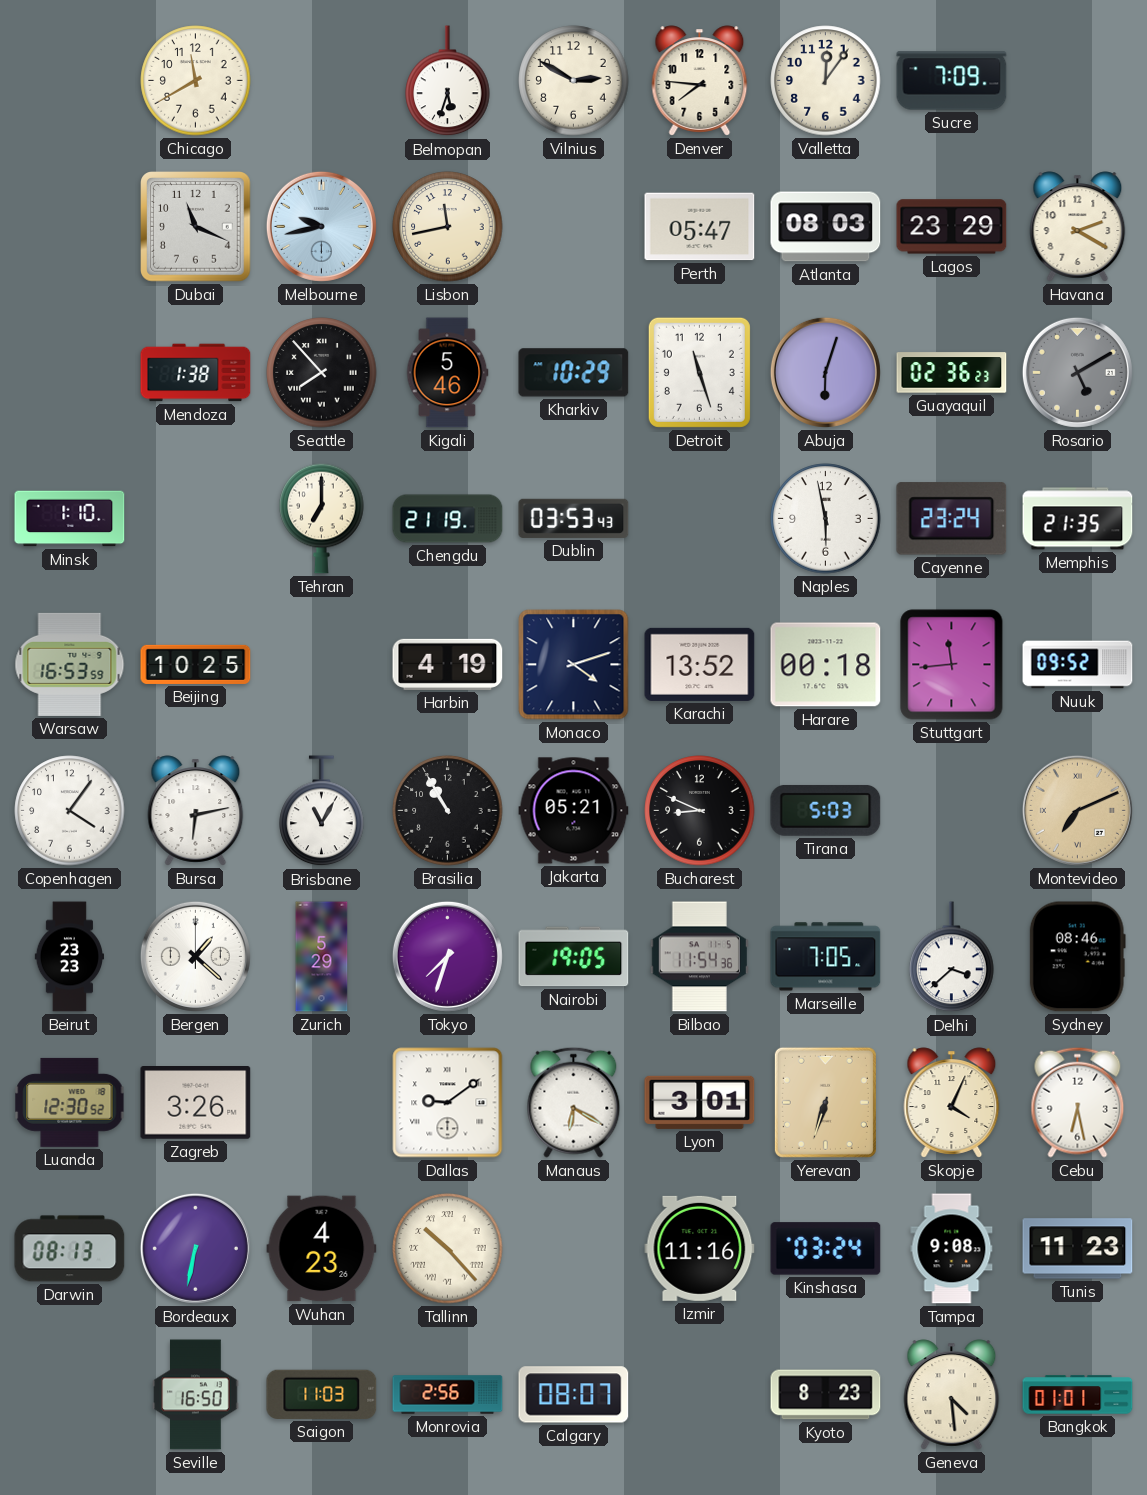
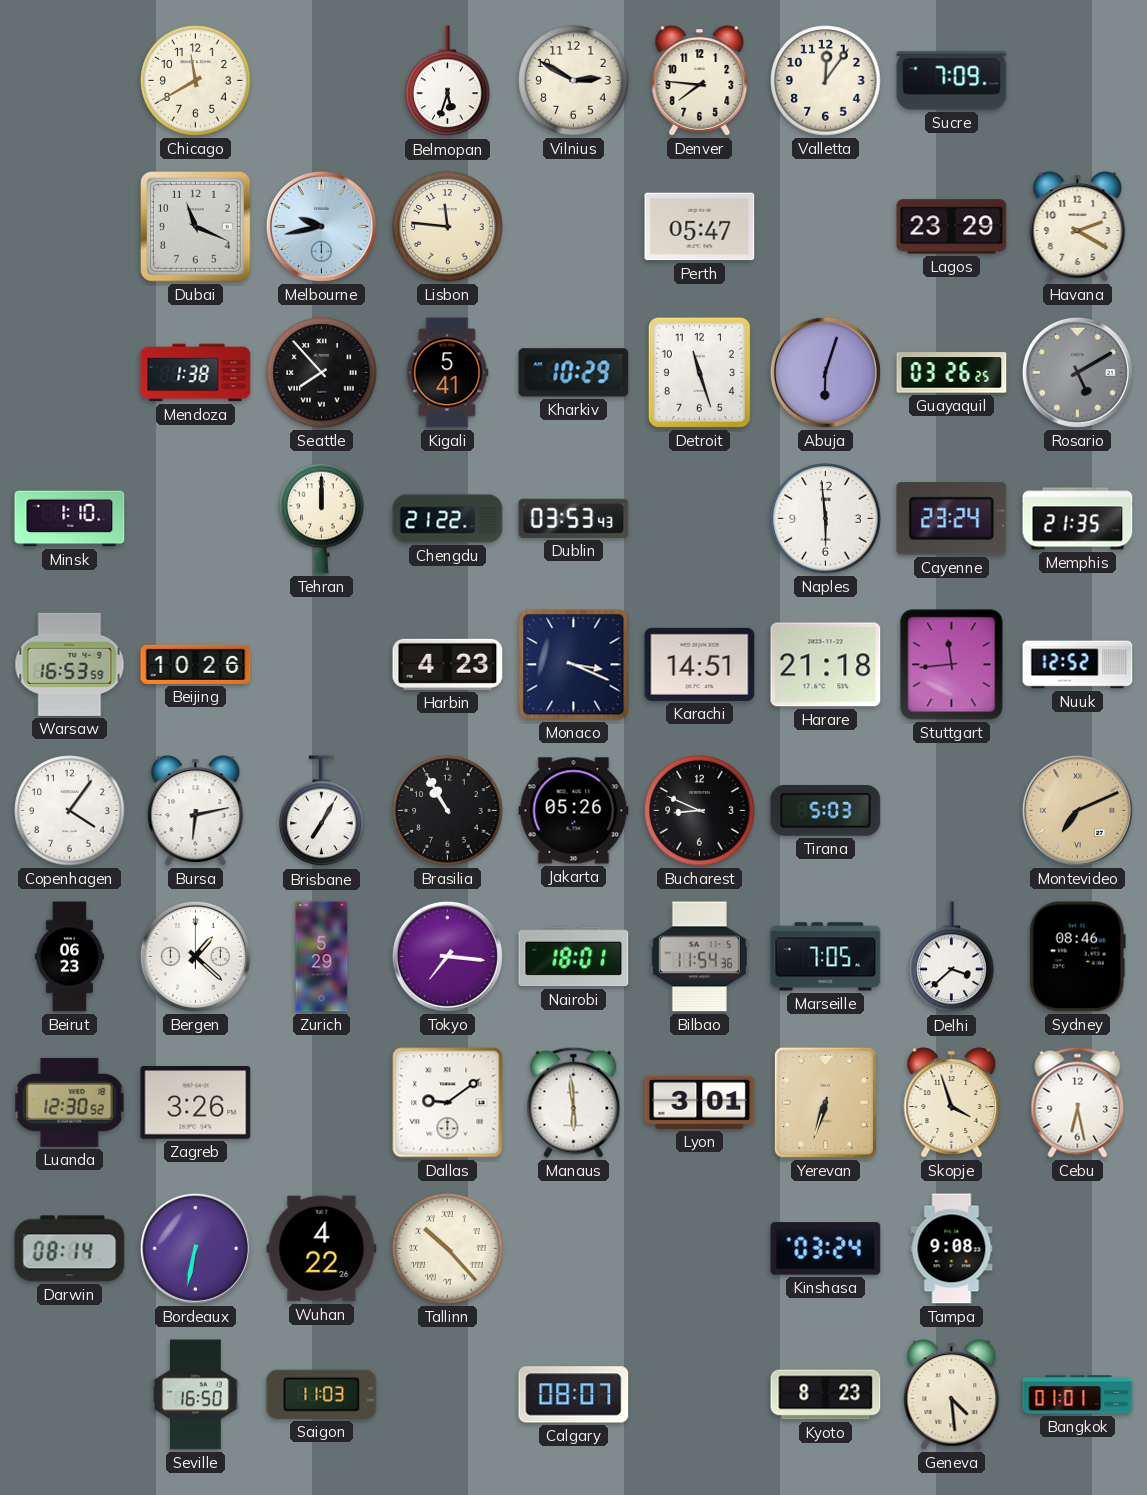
Lisbon: 11:43 -> 11:46
Atlanta: 08:03 -> none
Kigali: 5:46 -> 5:41
Guayaquil: 02:36 -> 03:26
Tehran: 7:00 -> 12:00
Chengdu: 21:19 -> 21:22
Naples: 5:58 -> 5:59
Beijing: 10:25 -> 10:26
Harbin: 4:19 -> 4:23
Monaco: 4:12 -> 3:19
Karachi: 13:52 -> 14:51
Harare: 00:18 -> 21:18
Nuuk: 09:52 -> 12:52
Brisbane: 11:05 -> 7:05
Jakarta: 05:21 -> 05:26
Beirut: 23:23 -> 06:23
Tokyo: 7:33 -> 7:16
Nairobi: 19:05 -> 18:01
Manaus: 6:20 -> 5:59
Skopje: 4:04 -> 3:57
Darwin: 08:13 -> 08:14
Wuhan: 4:23 -> 4:22
Izmir: 11:16 -> none
Tunis: 11:23 -> none
Monrovia: 2:56 -> none
